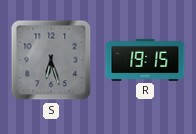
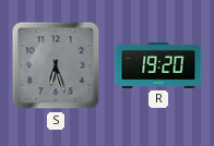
R: 19:15 -> 19:20
